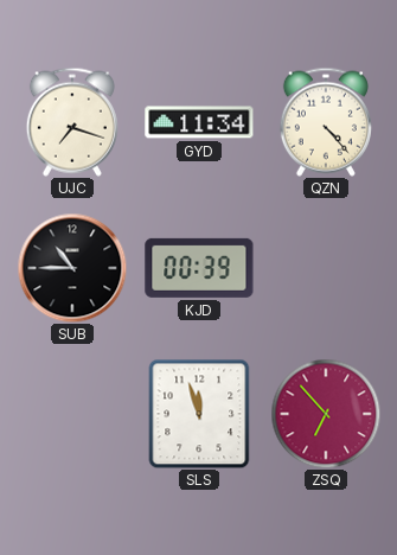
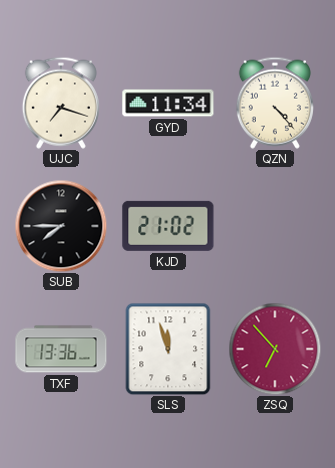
SUB: 10:45 -> 7:45
KJD: 00:39 -> 21:02
TXF: none -> 13:36
